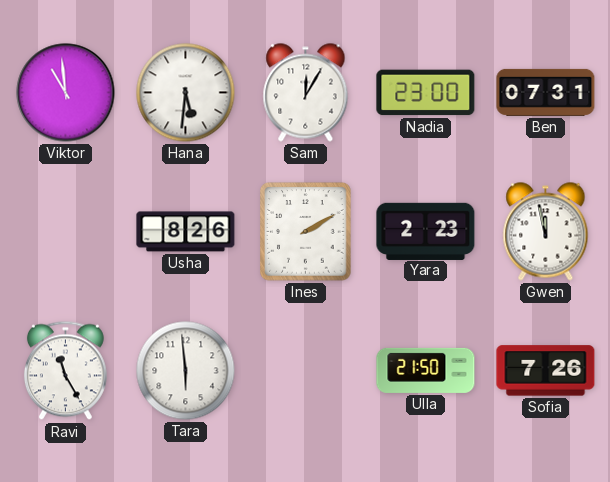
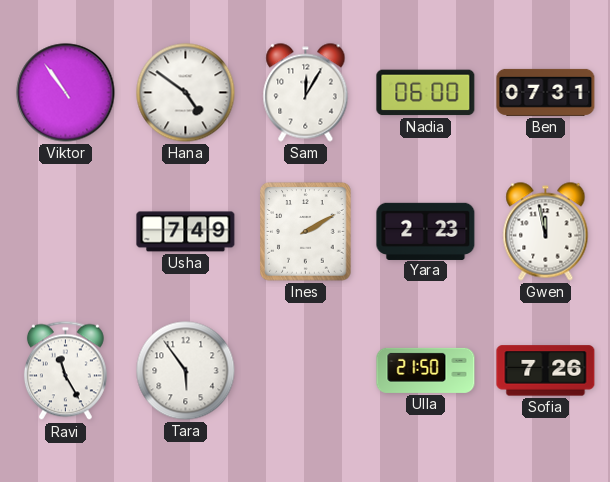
Viktor: 10:59 -> 10:54
Hana: 5:31 -> 4:51
Nadia: 23:00 -> 06:00
Usha: 8:26 -> 7:49
Tara: 5:59 -> 5:54
